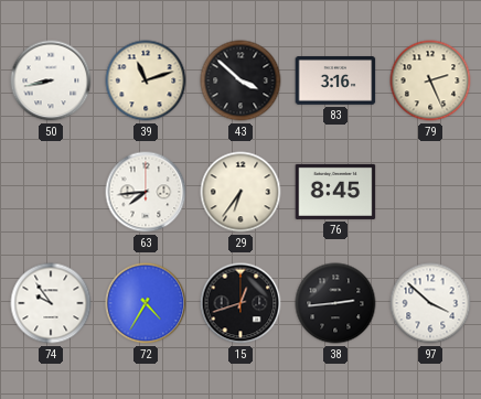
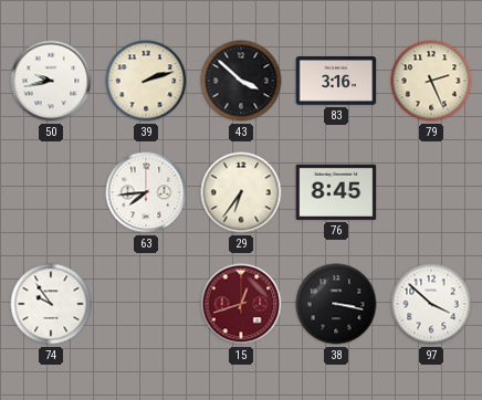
50: 8:43 -> 9:43
39: 11:12 -> 2:12
72: 4:35 -> none
15 dial: black -> burgundy
38: 2:44 -> 3:17
